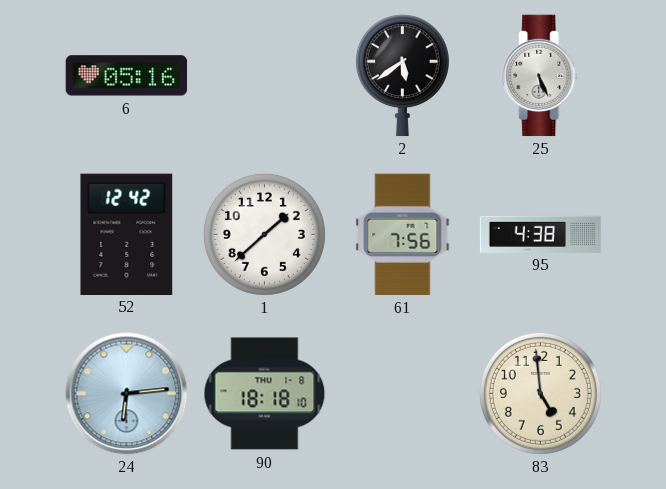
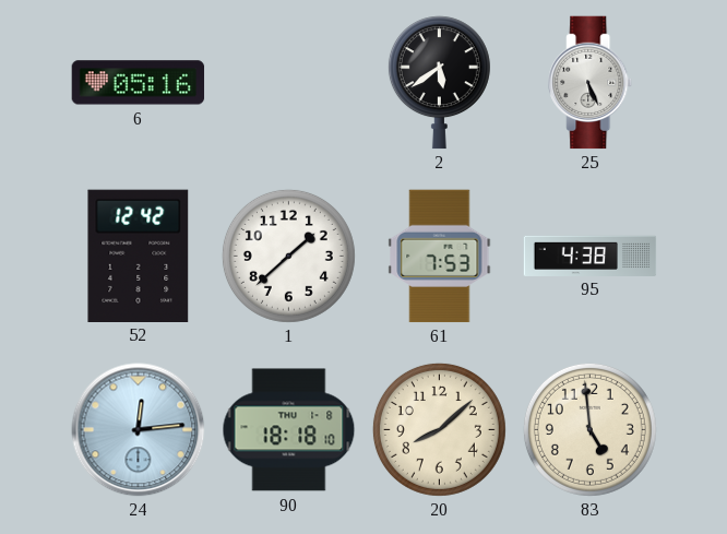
61: 7:56 -> 7:53
24: 6:14 -> 12:14
20: none -> 8:08
